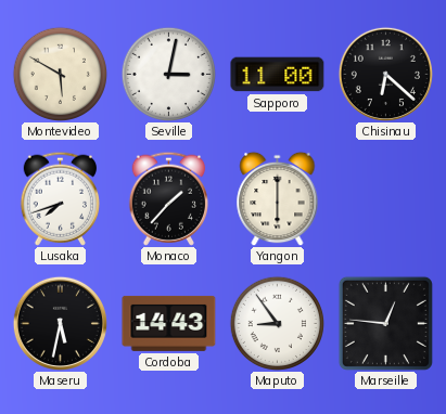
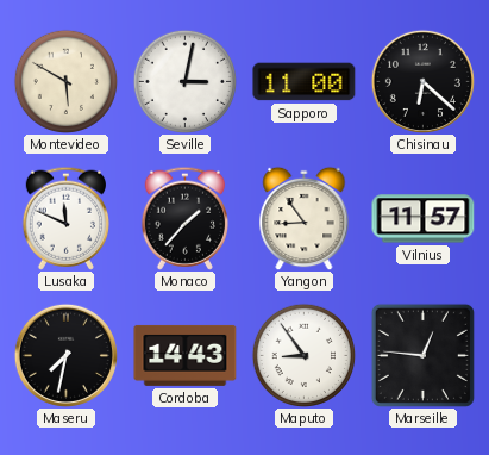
Lusaka: 7:42 -> 11:49
Yangon: 6:00 -> 8:54
Vilnius: none -> 11:57
Maseru: 5:32 -> 7:32
